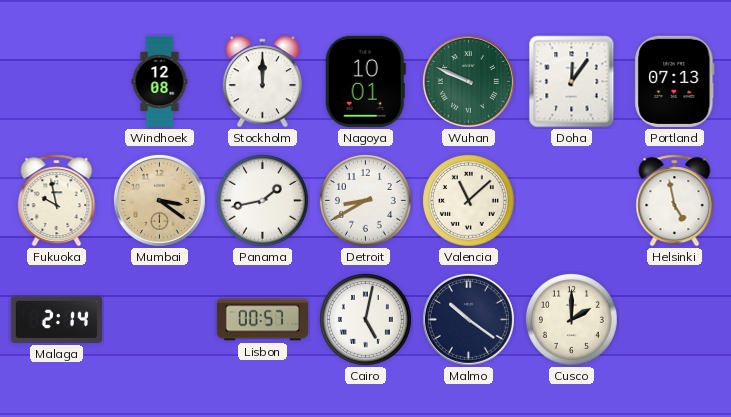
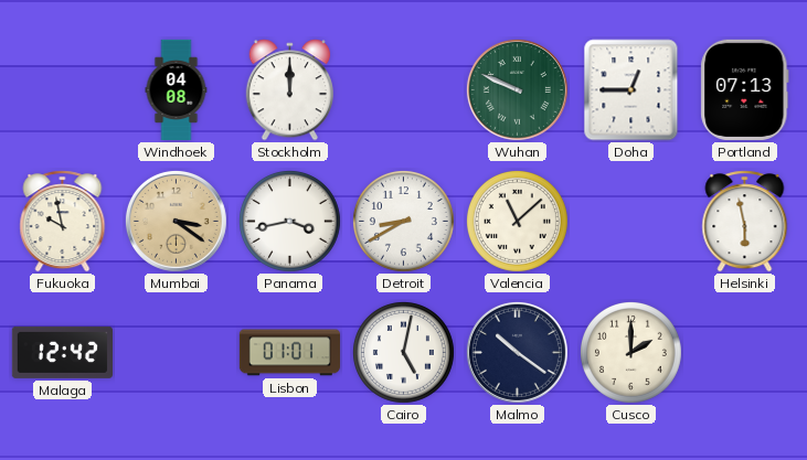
Windhoek: 12:08 -> 04:08
Nagoya: 10:01 -> none
Doha: 12:06 -> 12:45
Panama: 1:43 -> 3:43
Helsinki: 4:58 -> 5:58
Malaga: 2:14 -> 12:42
Lisbon: 00:57 -> 01:01
